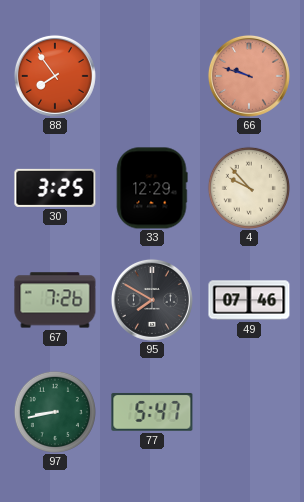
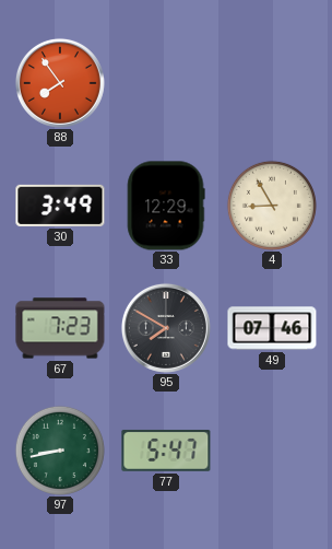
66: 9:48 -> none
30: 3:25 -> 3:49
4: 9:53 -> 8:55
67: 7:26 -> 7:23
